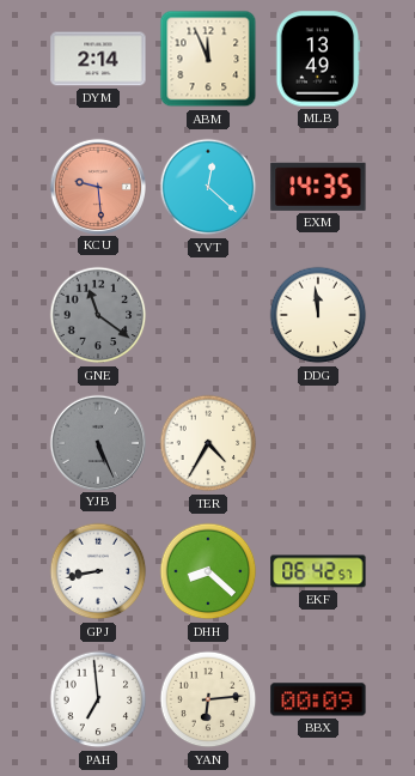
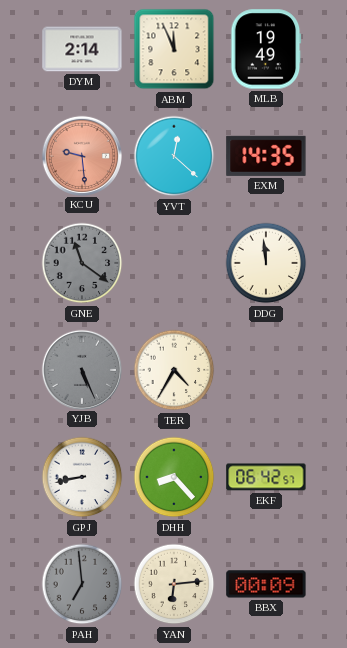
MLB: 13:49 -> 19:49
DHH: 8:22 -> 8:23
PAH dial: white -> grey
